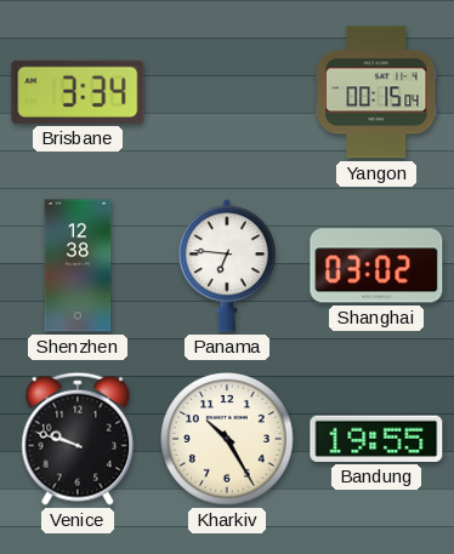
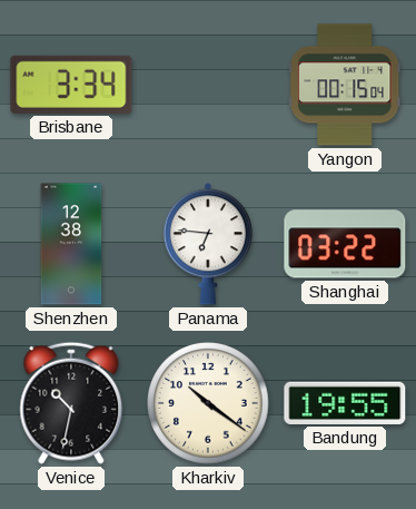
Shanghai: 03:02 -> 03:22
Venice: 9:48 -> 10:32
Kharkiv: 10:25 -> 10:21
